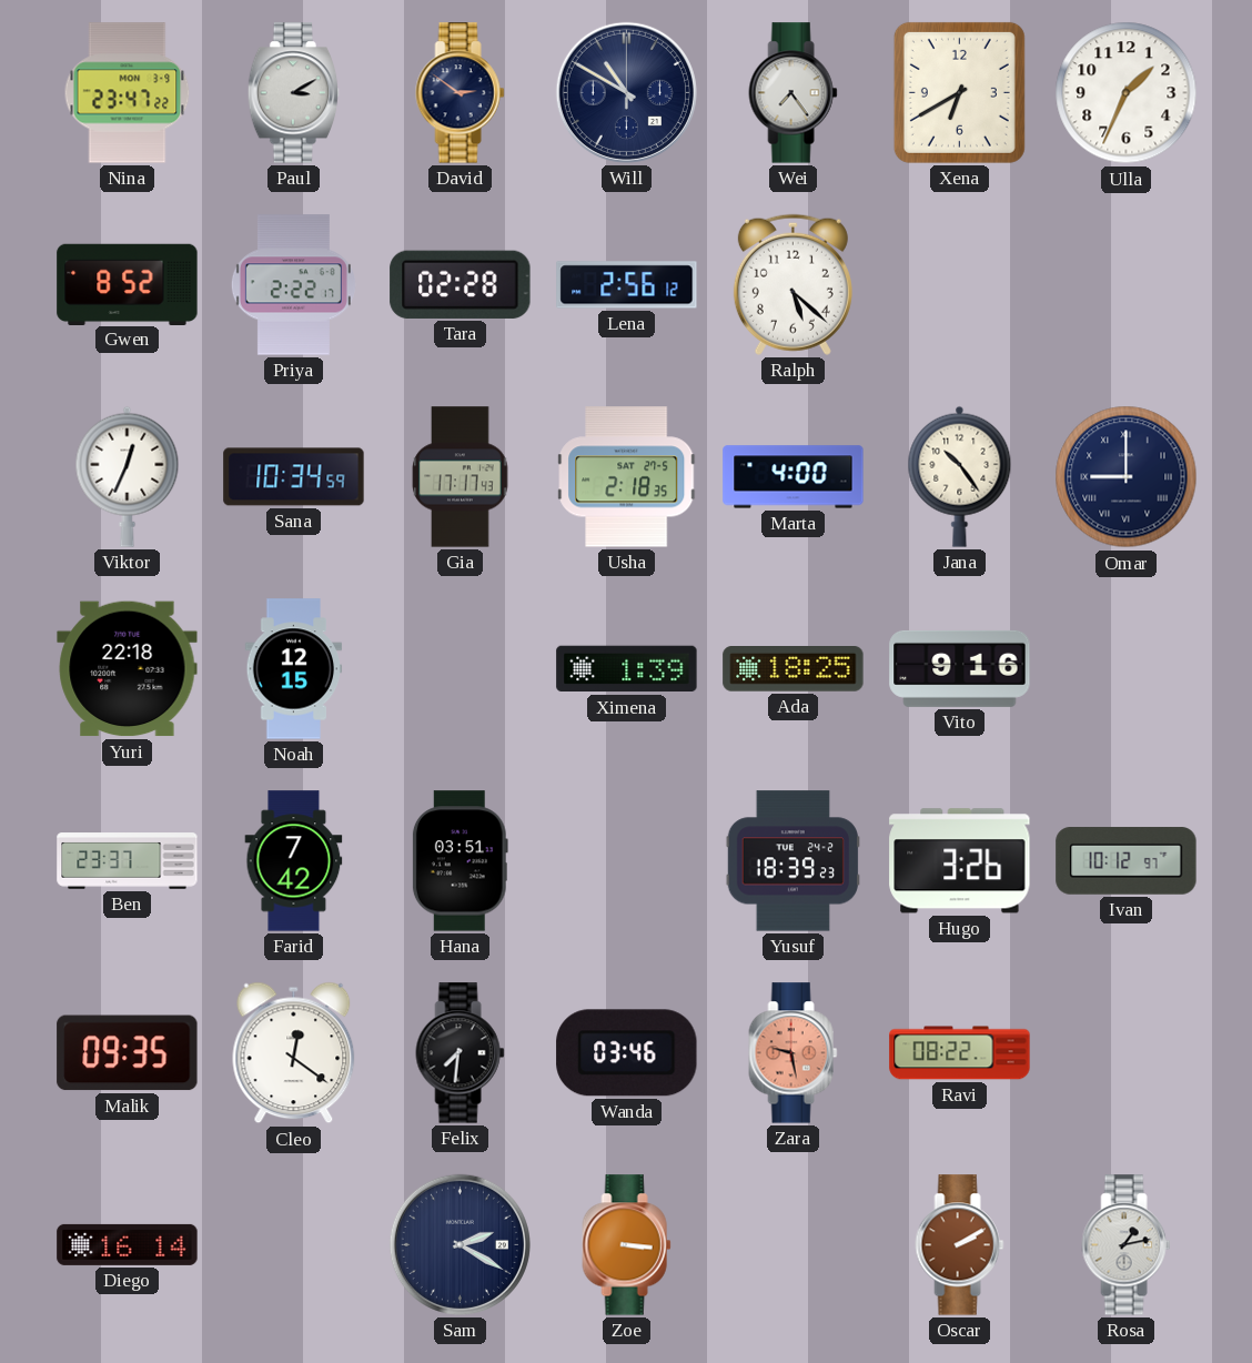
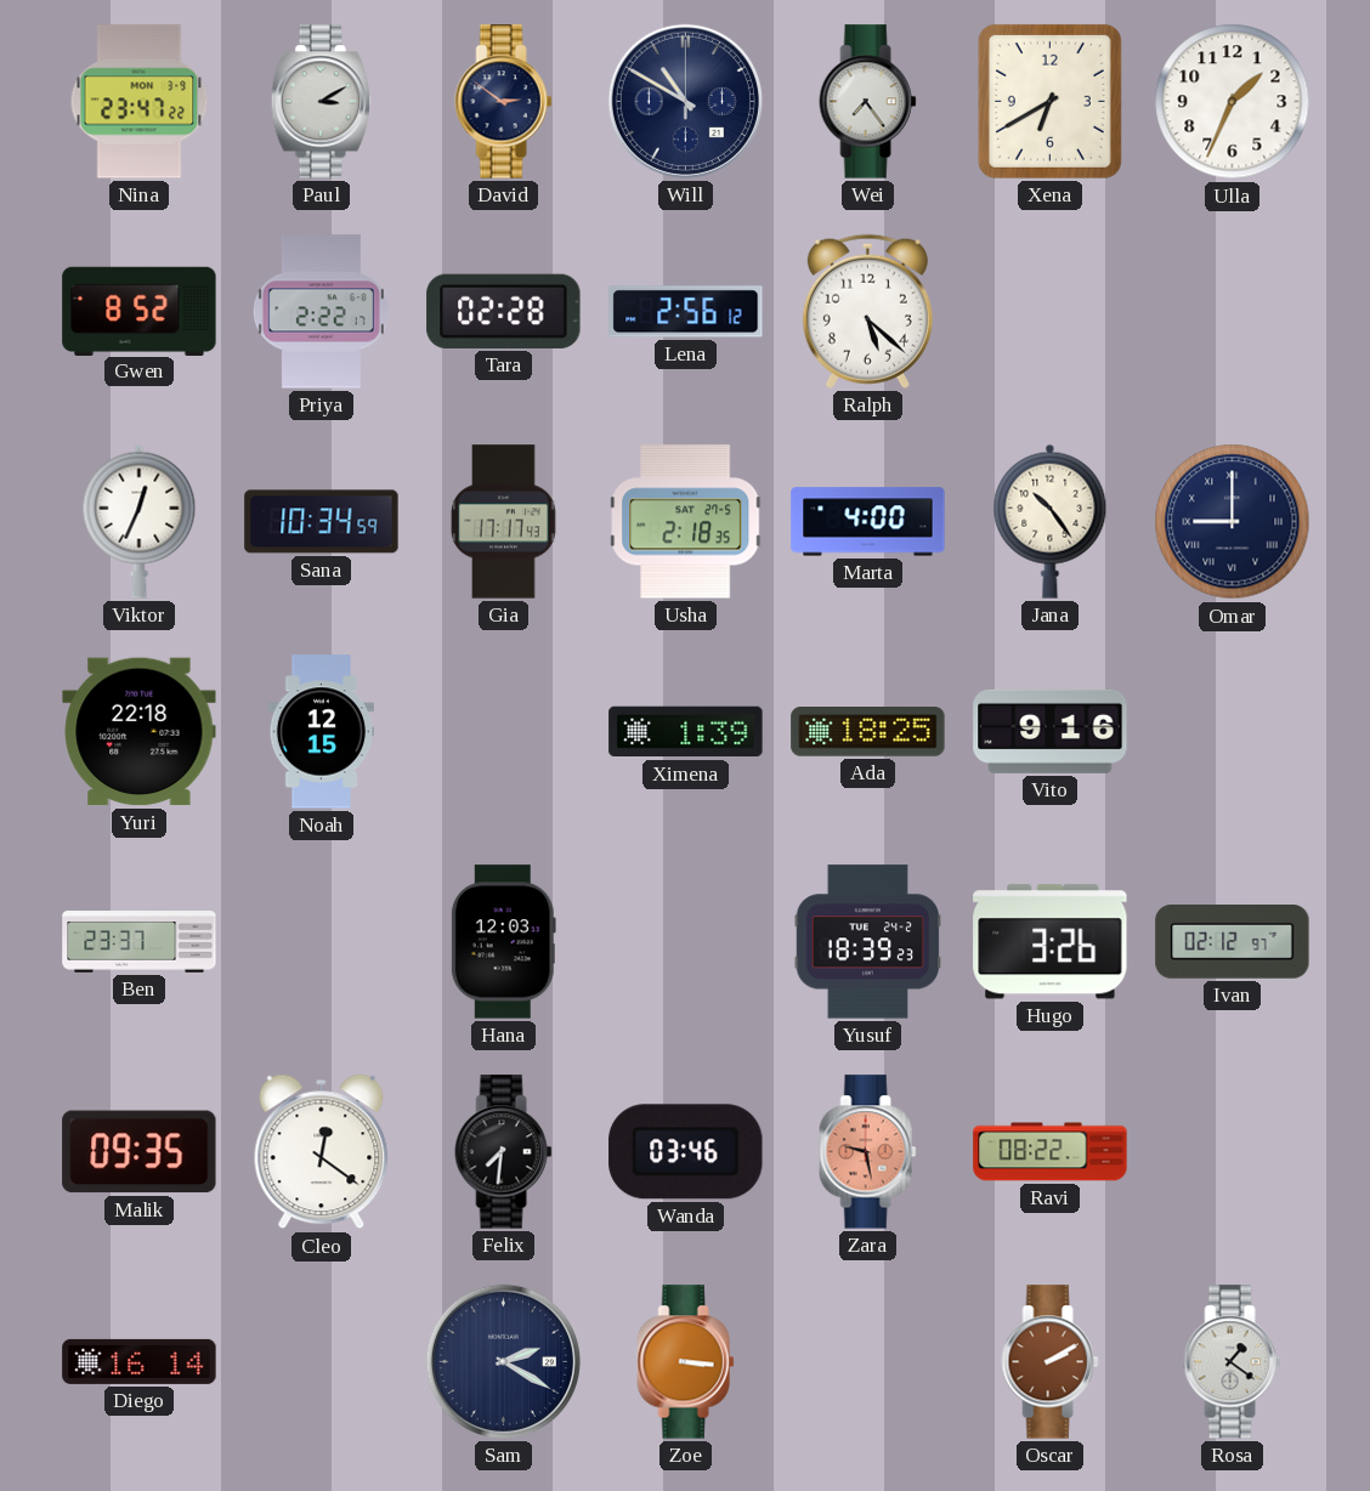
Farid: 7:42 -> none
Hana: 03:51 -> 12:03
Ivan: 10:12 -> 02:12
Rosa: 1:13 -> 1:21
